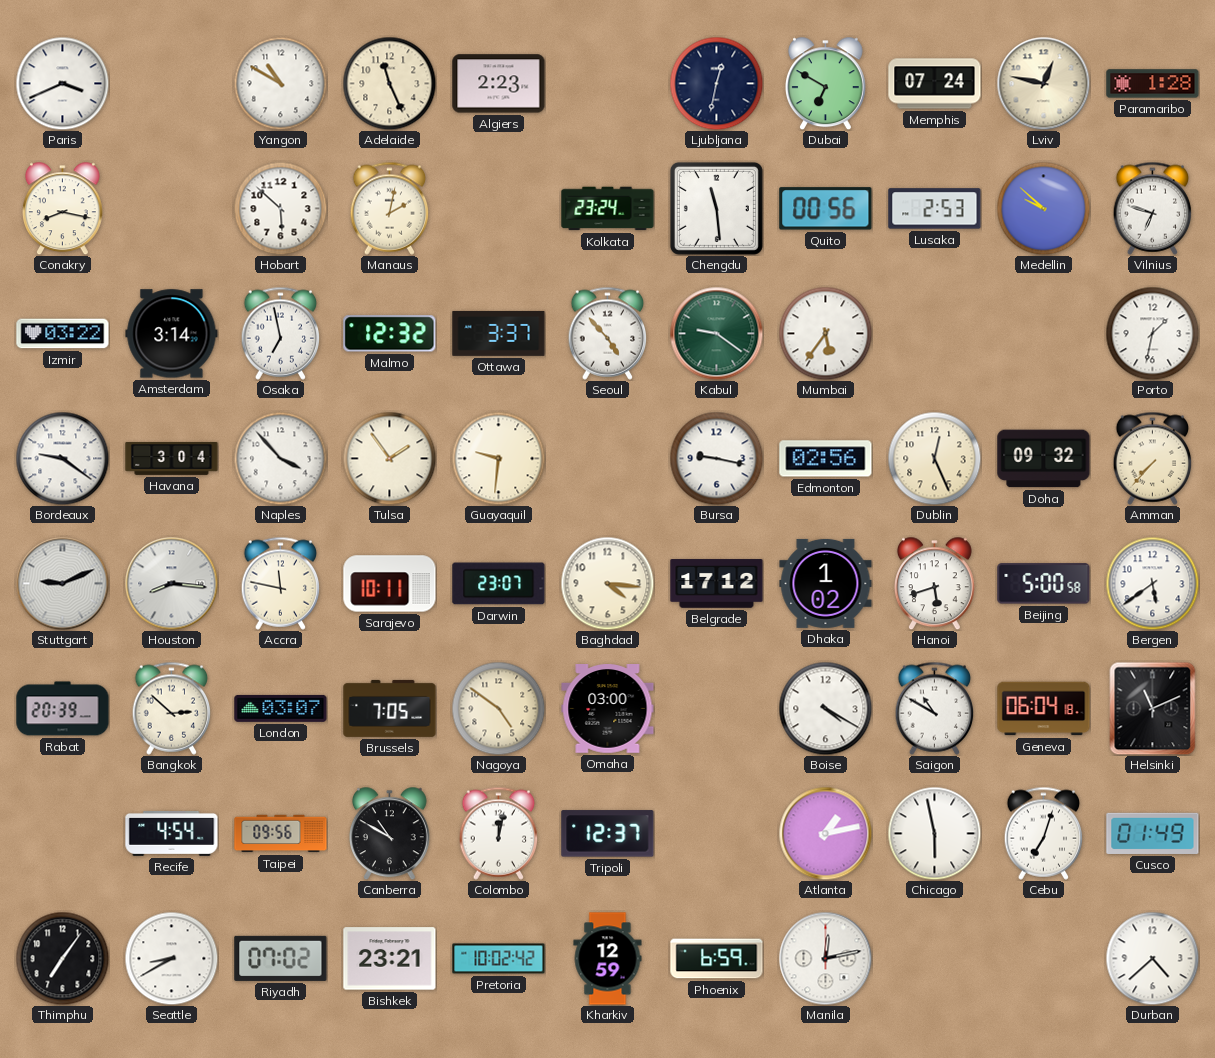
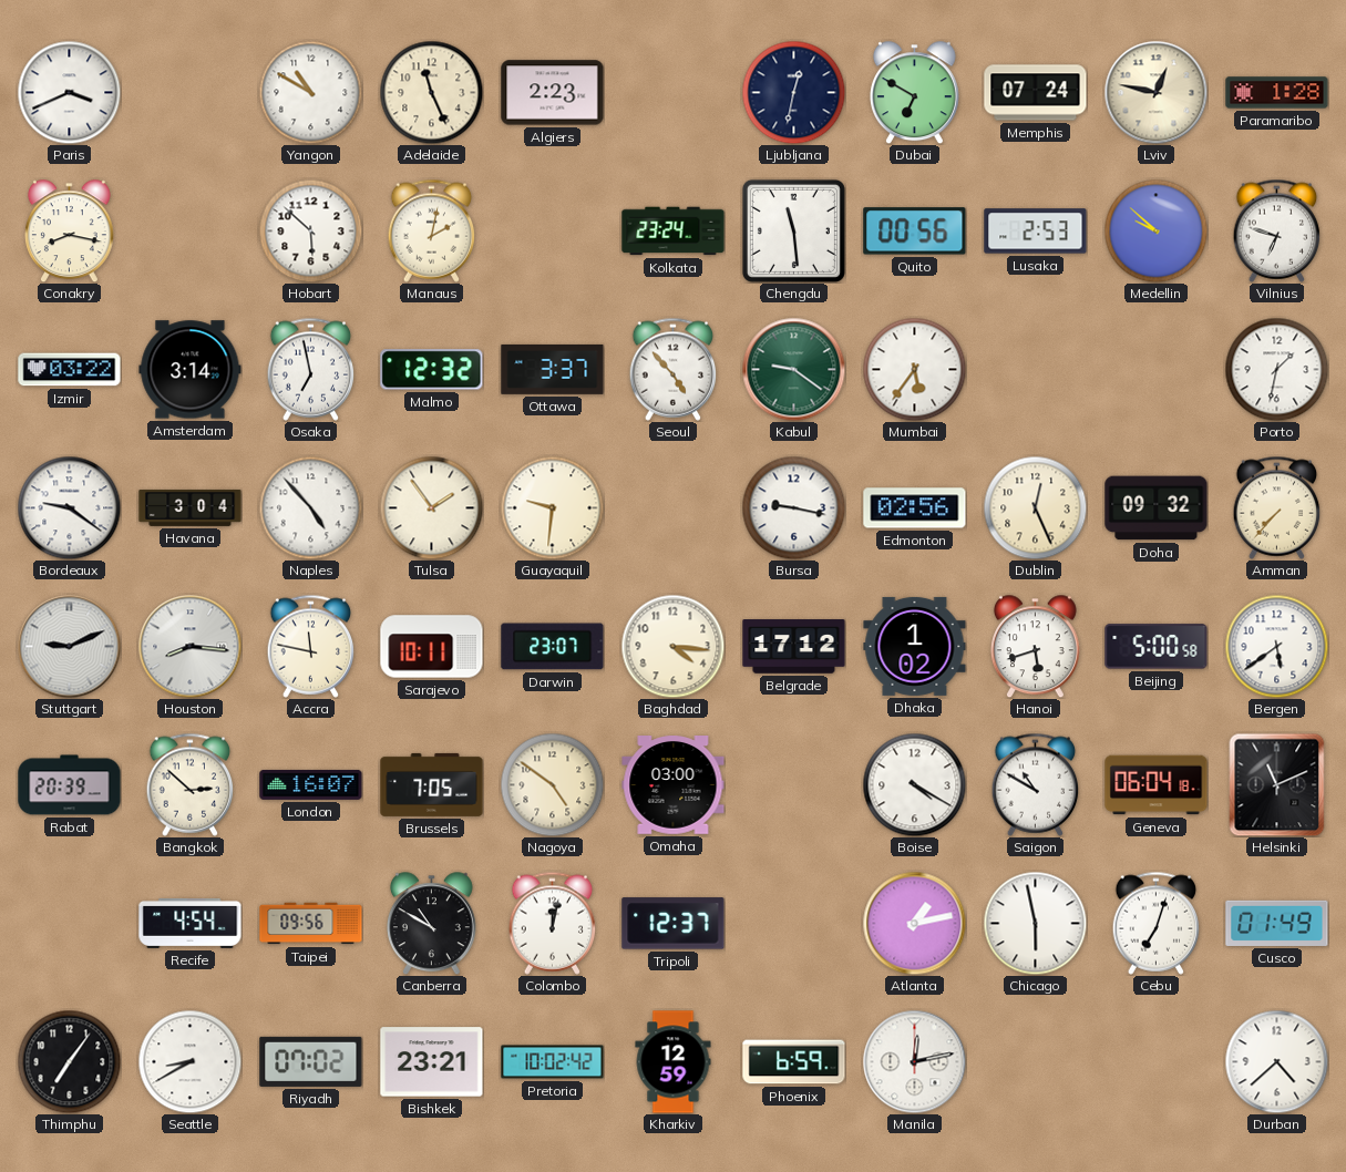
Naples: 3:53 -> 4:53
London: 03:07 -> 16:07
